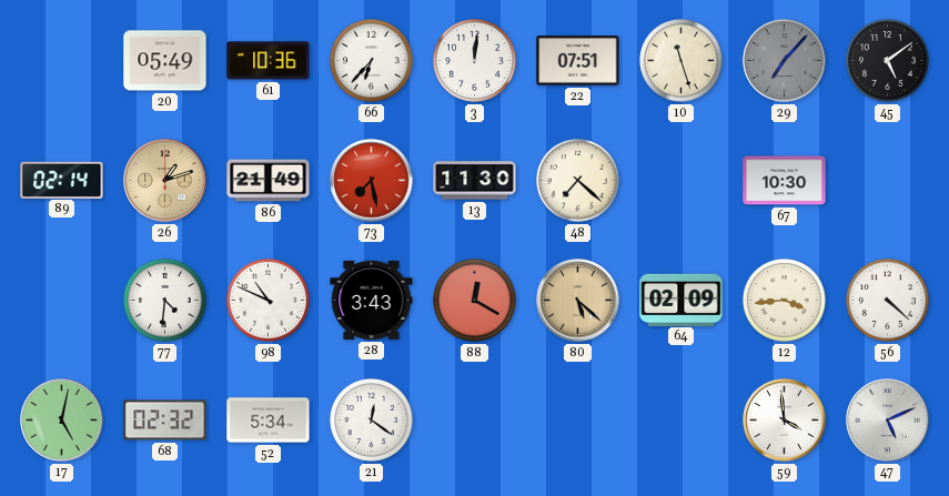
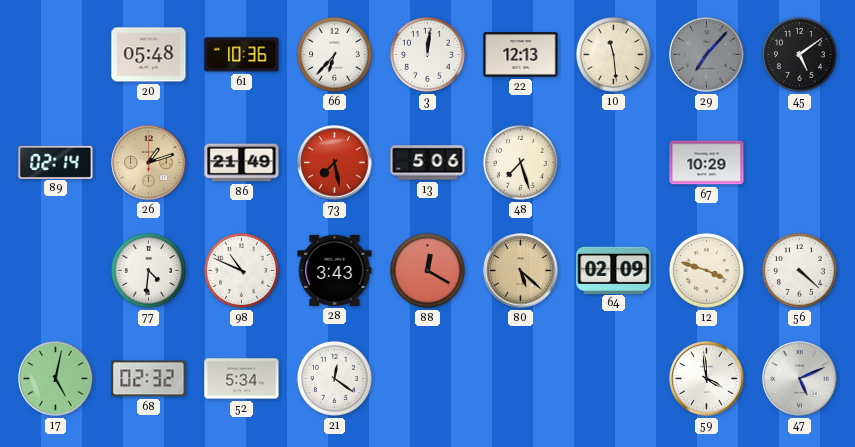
20: 05:49 -> 05:48
22: 07:51 -> 12:13
10: 11:27 -> 11:29
13: 11:30 -> 5:06
48: 7:22 -> 7:27
67: 10:30 -> 10:29
12: 3:44 -> 3:48
